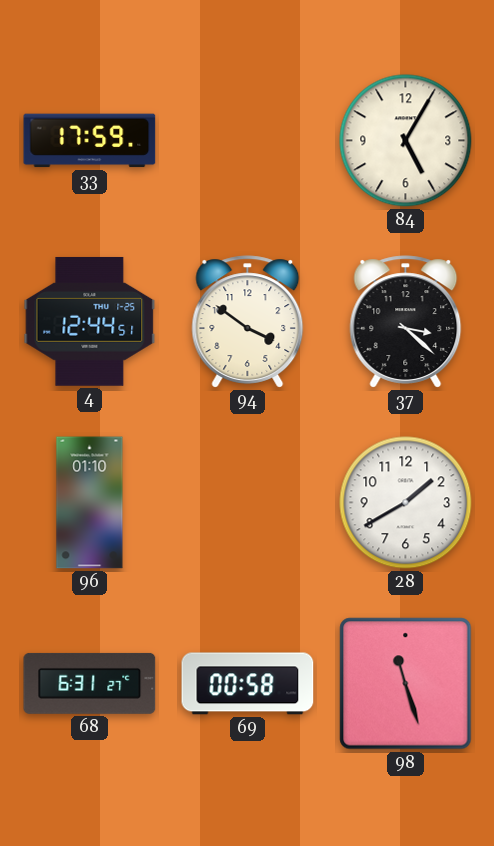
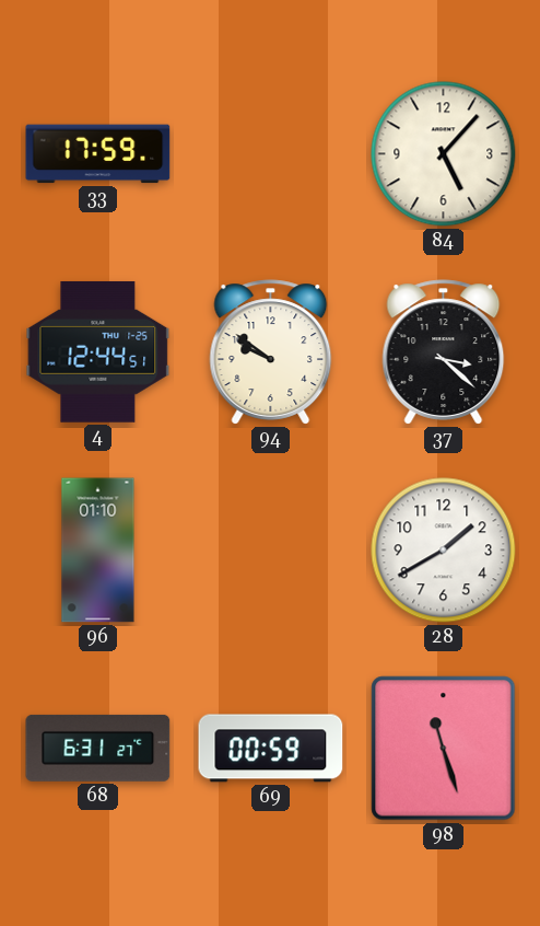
84: 5:05 -> 5:07
94: 3:51 -> 9:51
69: 00:58 -> 00:59
